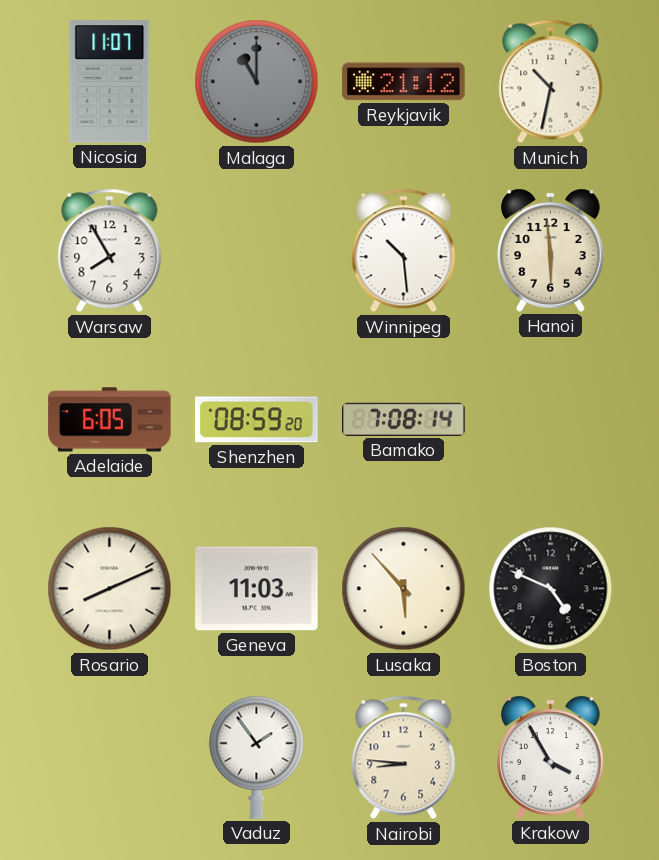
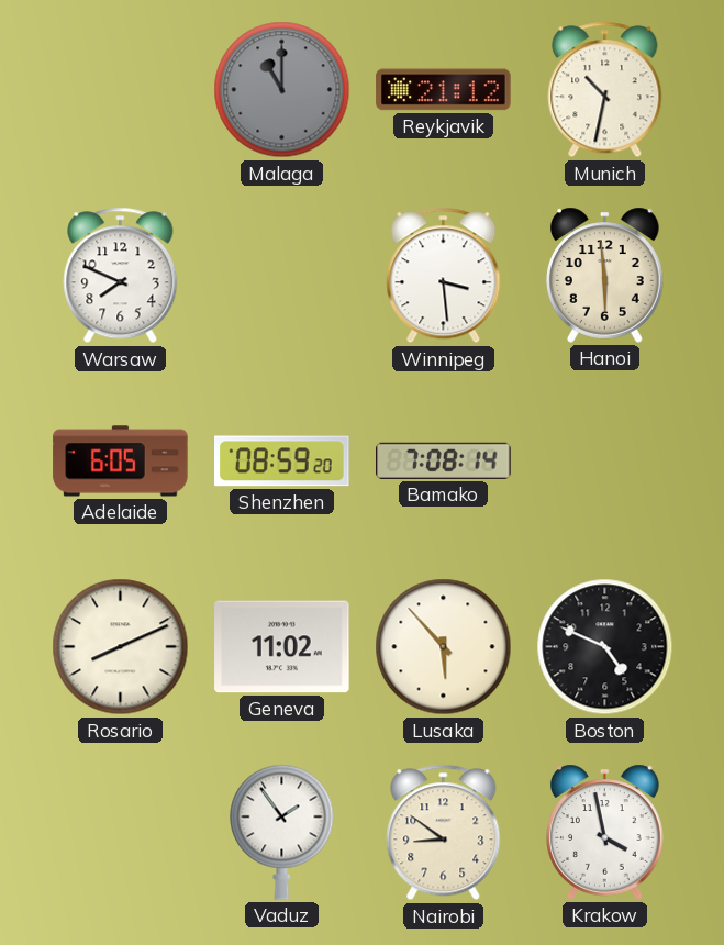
Nicosia: 11:07 -> none
Warsaw: 7:55 -> 7:49
Winnipeg: 10:29 -> 3:29
Geneva: 11:03 -> 11:02
Nairobi: 8:46 -> 8:51
Krakow: 3:55 -> 3:58
